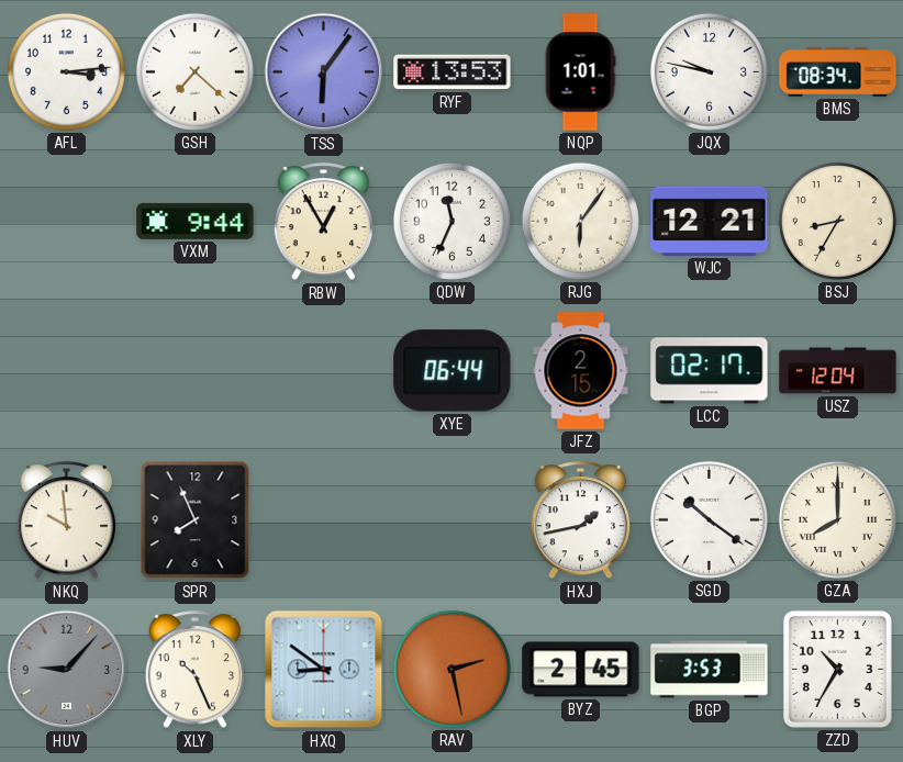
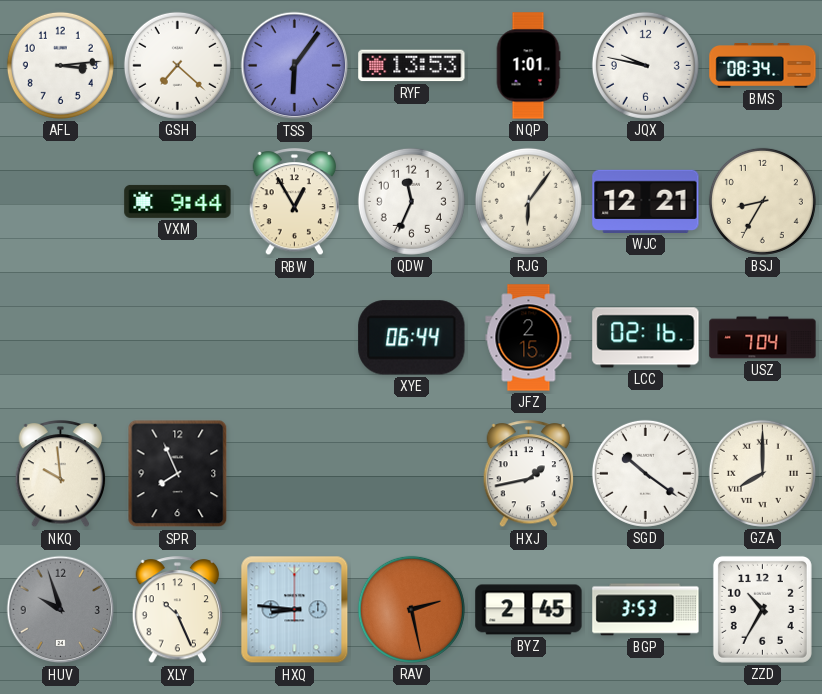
LCC: 02:17 -> 02:16
USZ: 12:04 -> 7:04
HUV: 9:07 -> 9:57
HXQ: 8:51 -> 8:46
